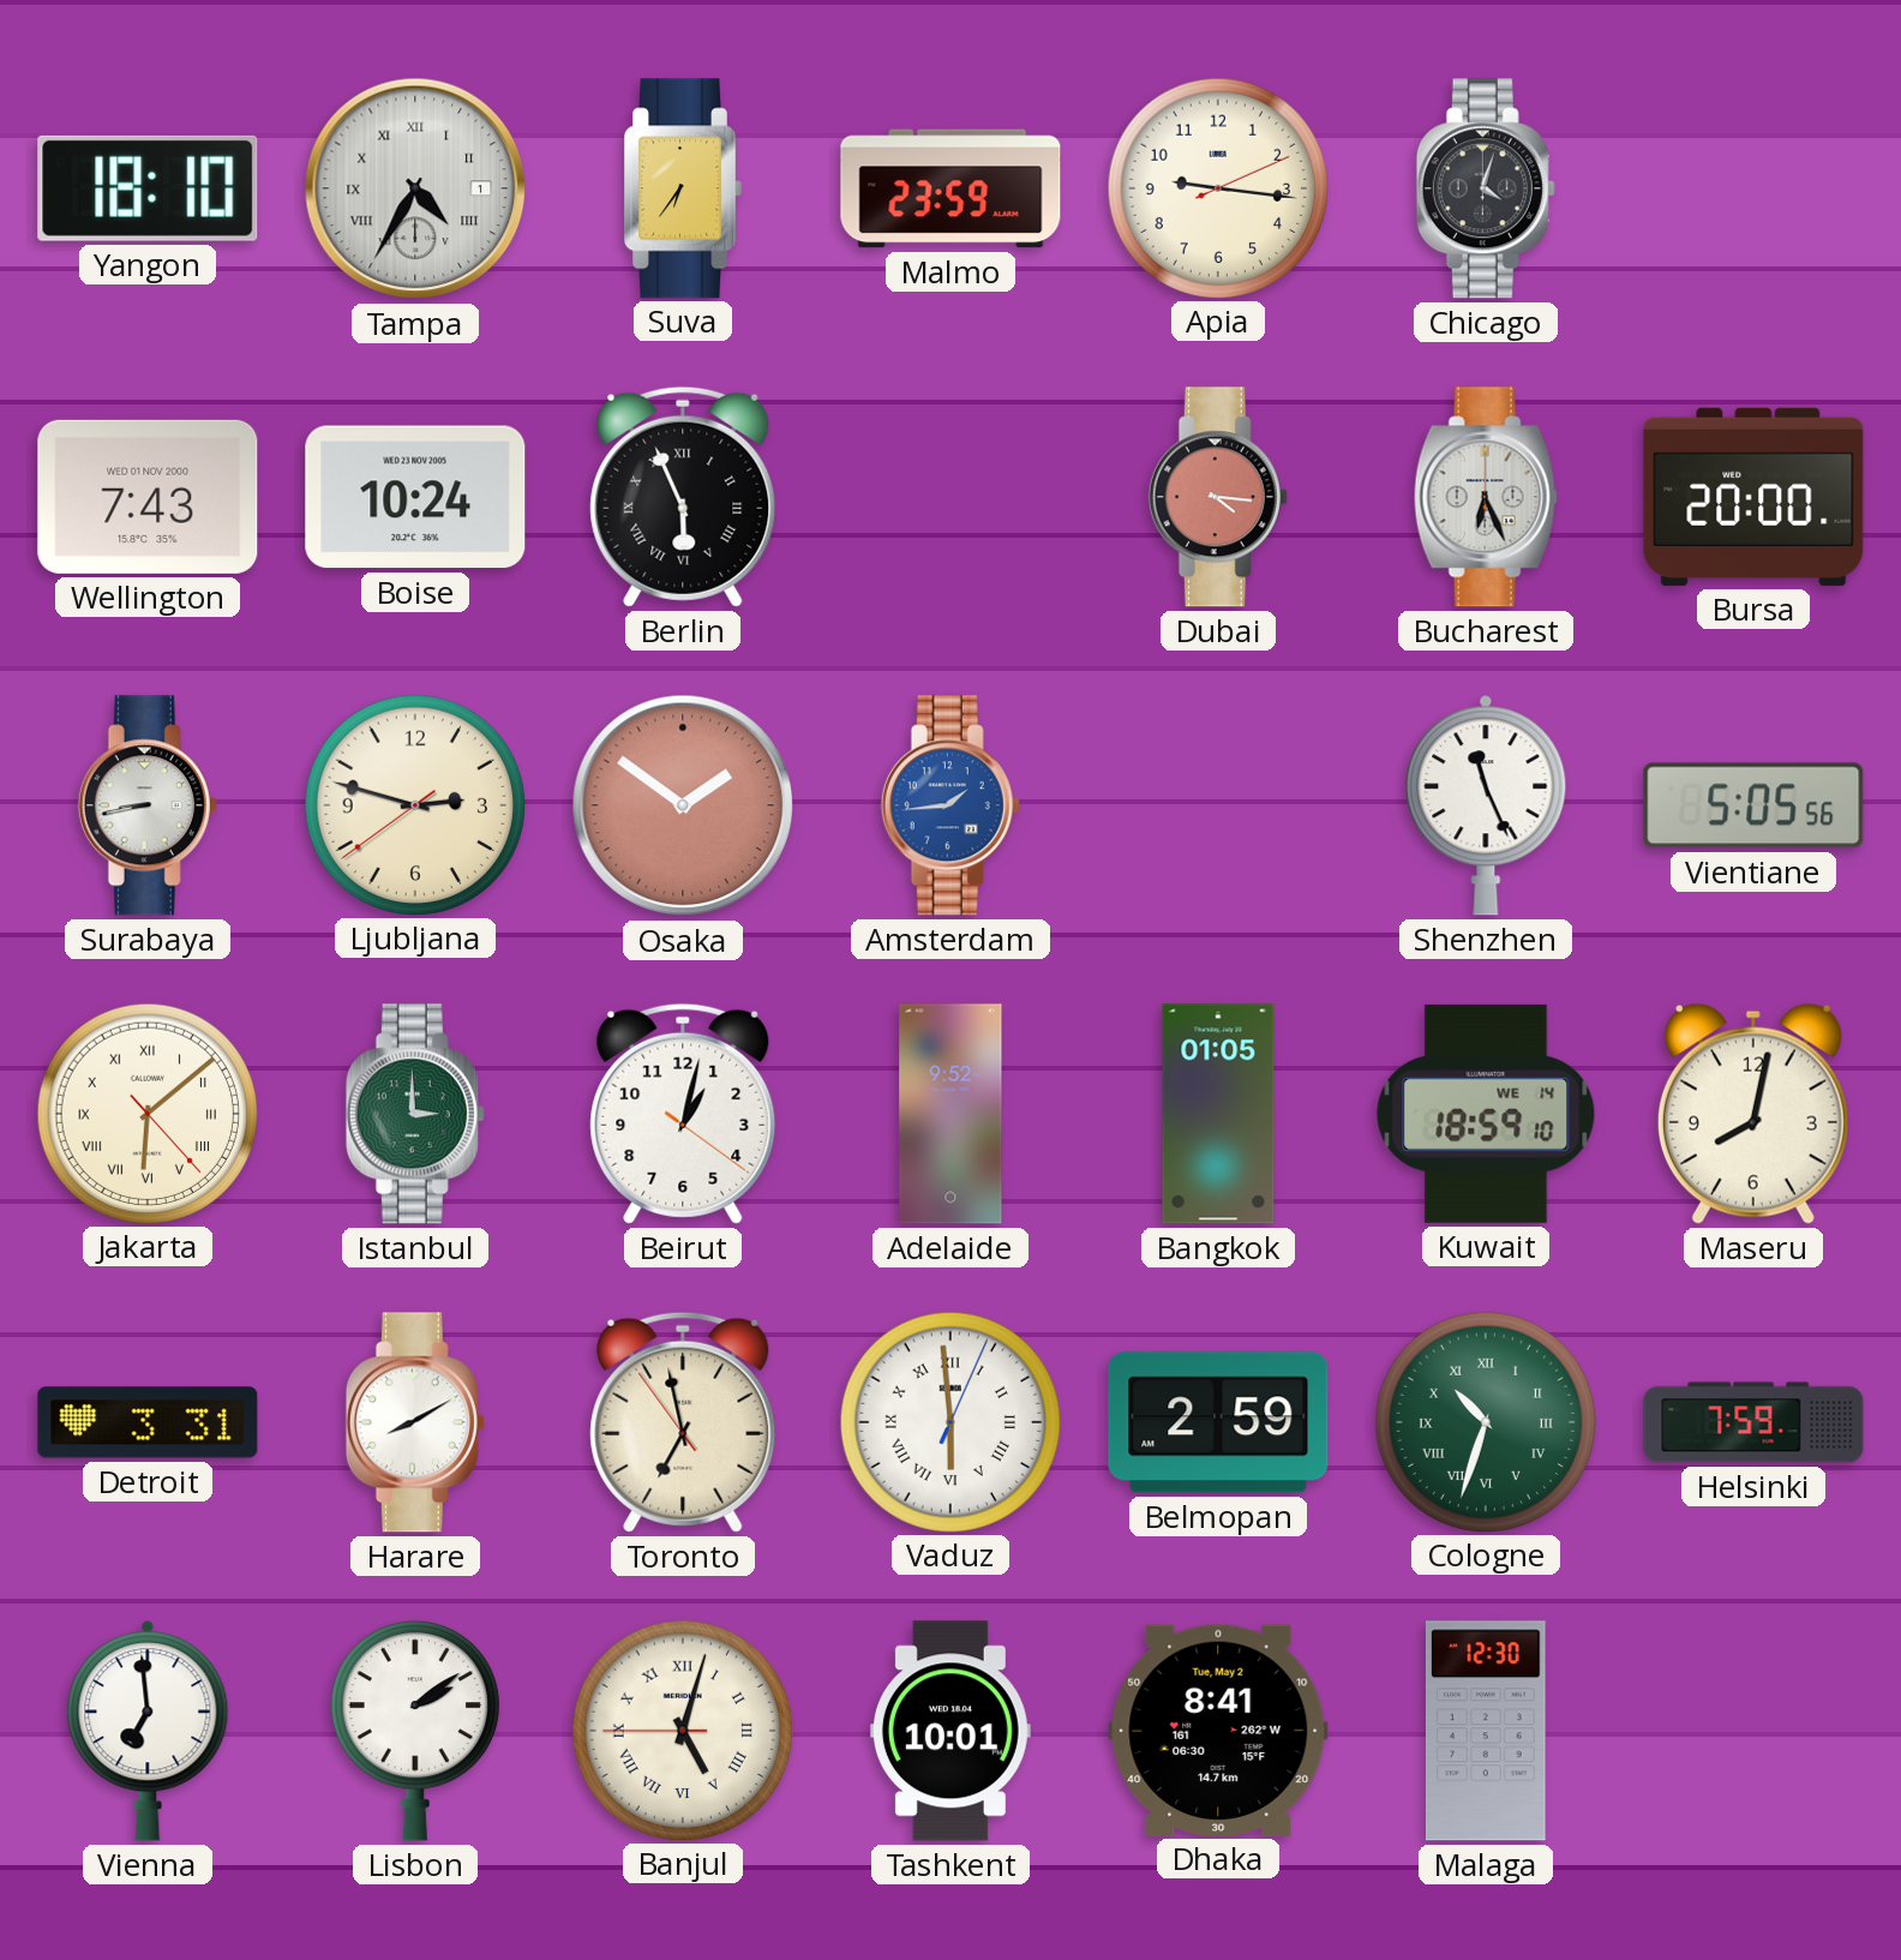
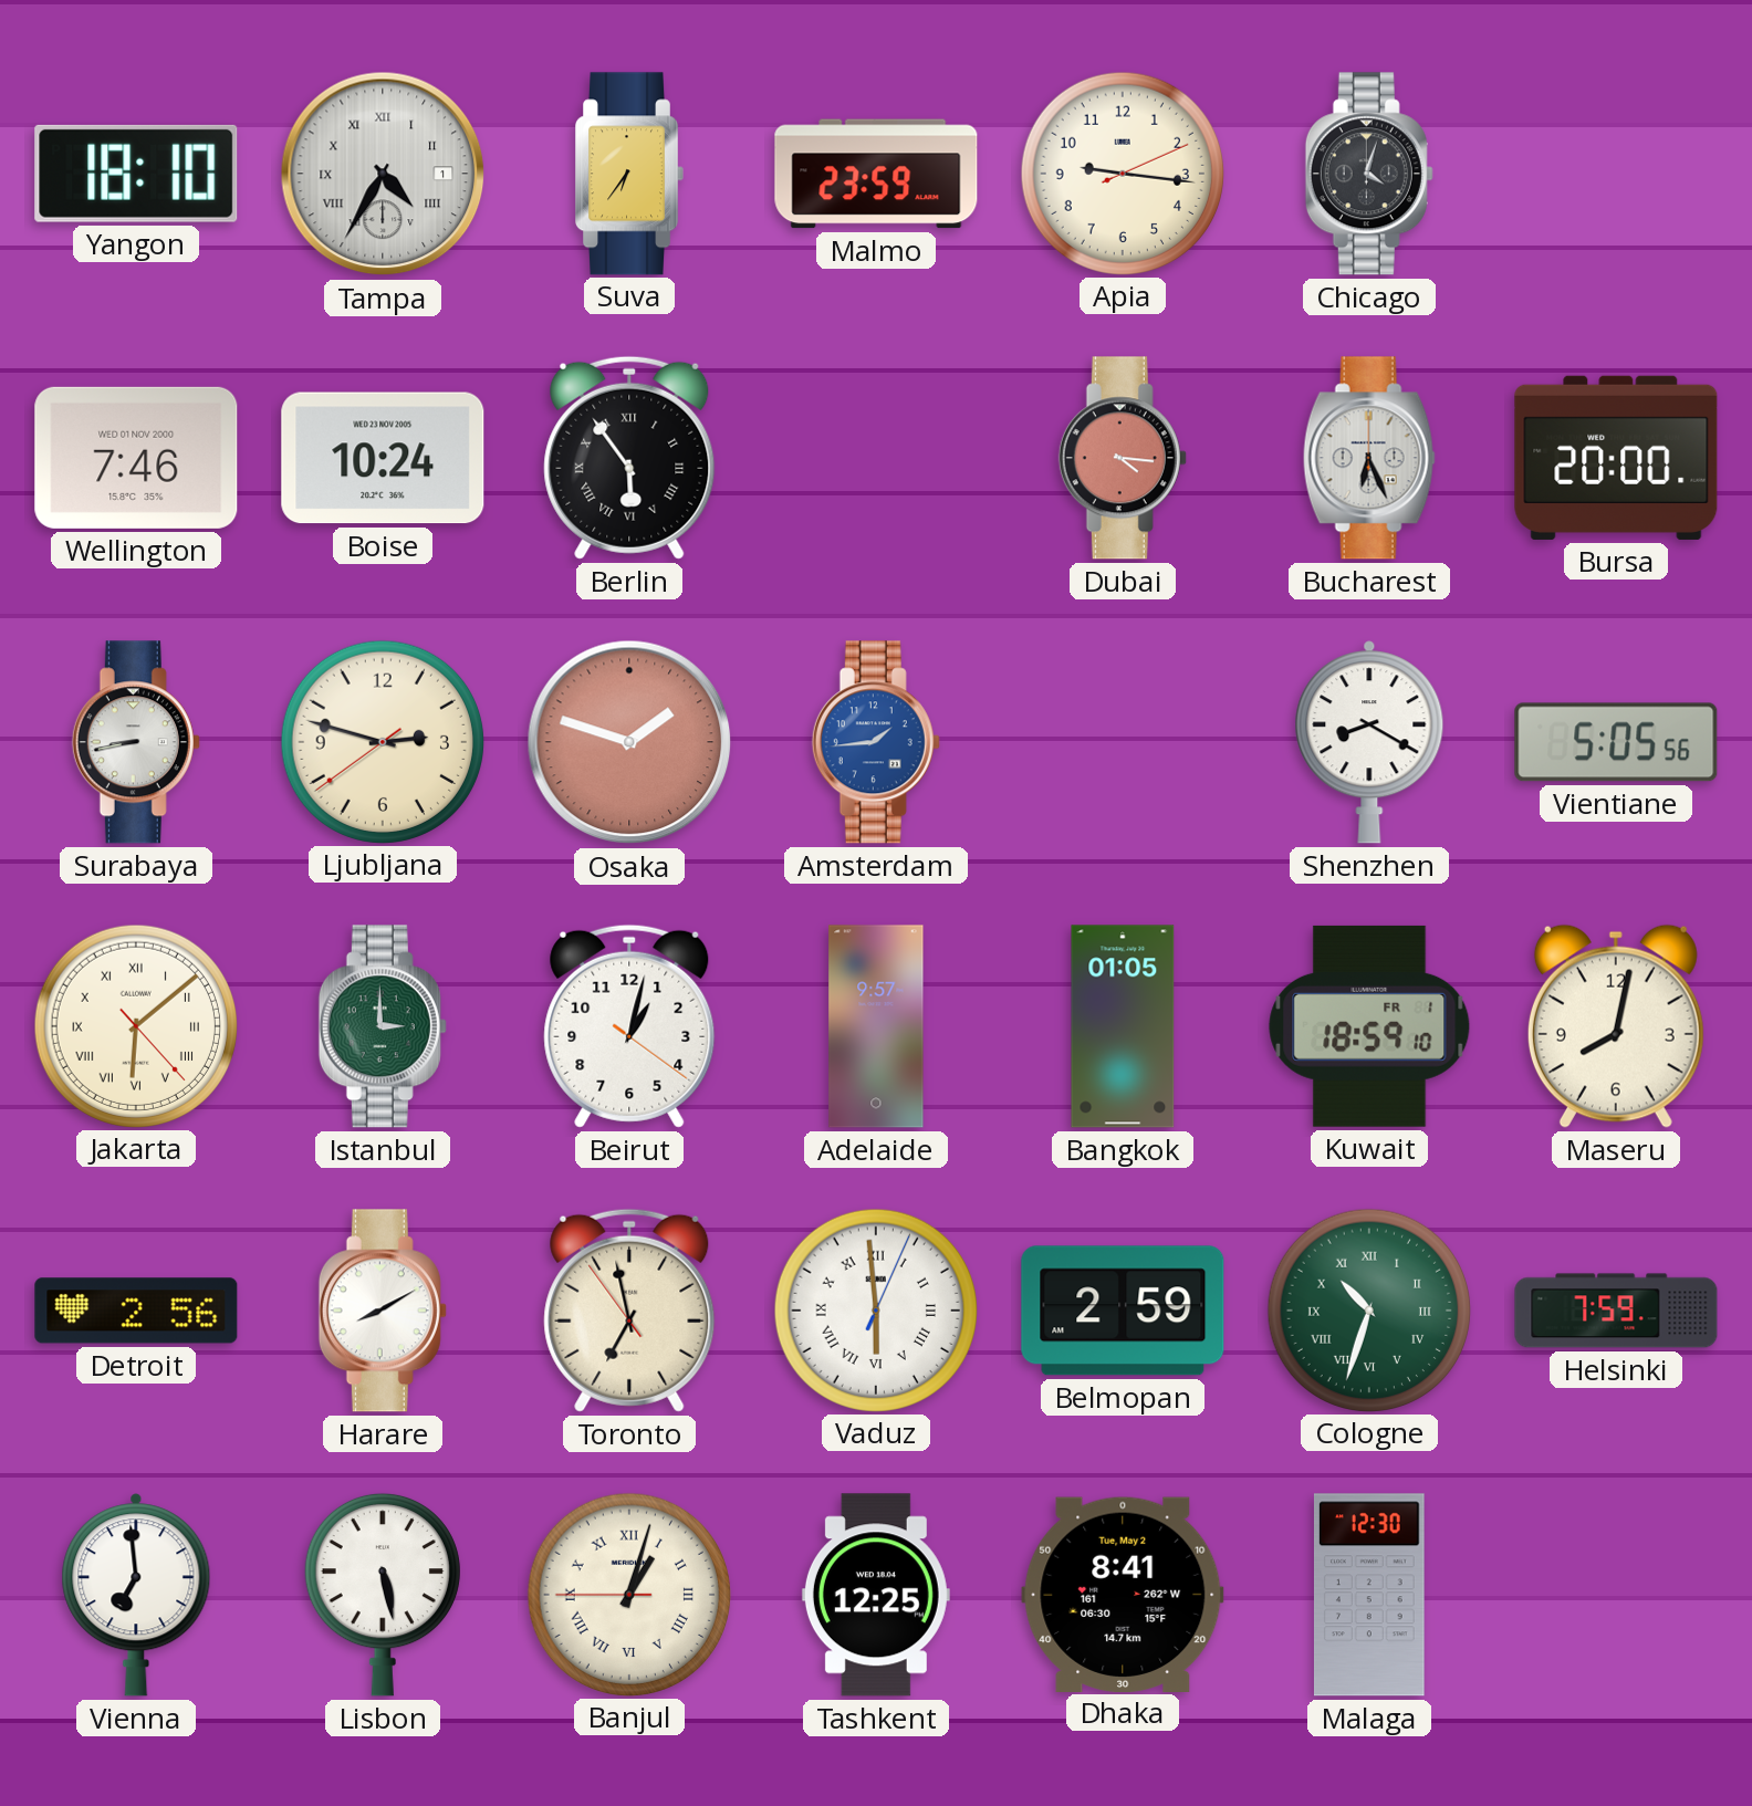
Wellington: 7:43 -> 7:46
Berlin: 5:56 -> 5:54
Osaka: 1:51 -> 1:48
Shenzhen: 11:26 -> 8:20
Adelaide: 9:52 -> 9:57
Kuwait date: WE 14 -> FR 1
Detroit: 3:31 -> 2:56
Lisbon: 2:09 -> 5:28
Banjul: 5:02 -> 1:02
Tashkent: 10:01 -> 12:25
